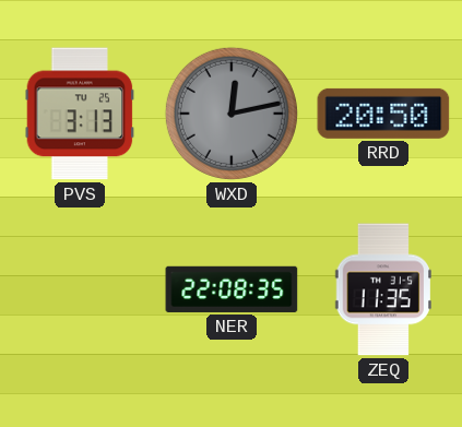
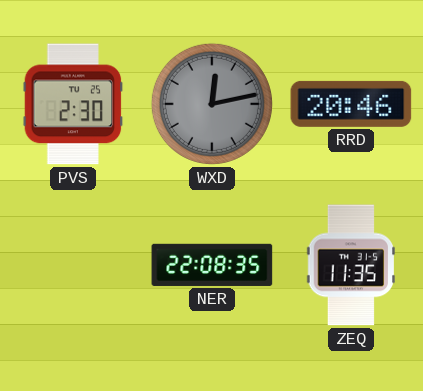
PVS: 3:13 -> 2:30
RRD: 20:50 -> 20:46
